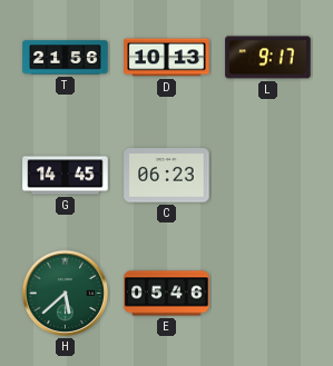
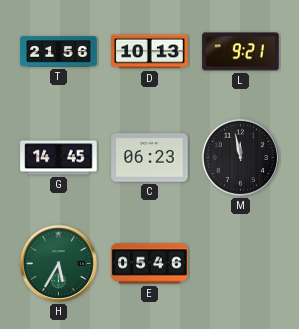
L: 9:17 -> 9:21
M: none -> 11:58
H: 5:38 -> 5:35
